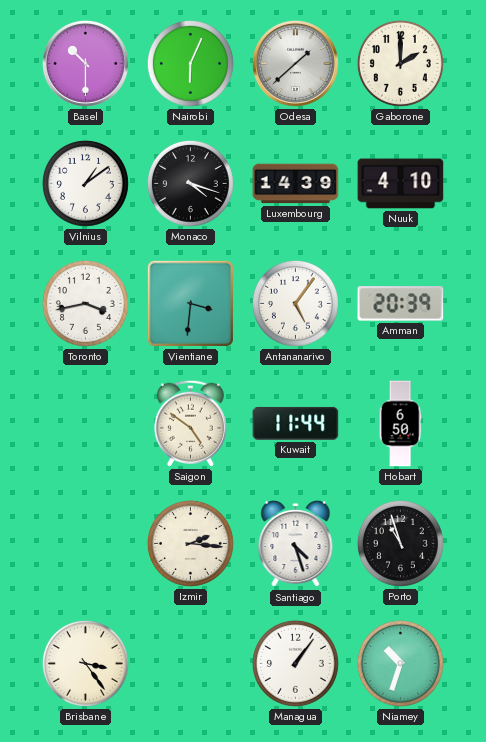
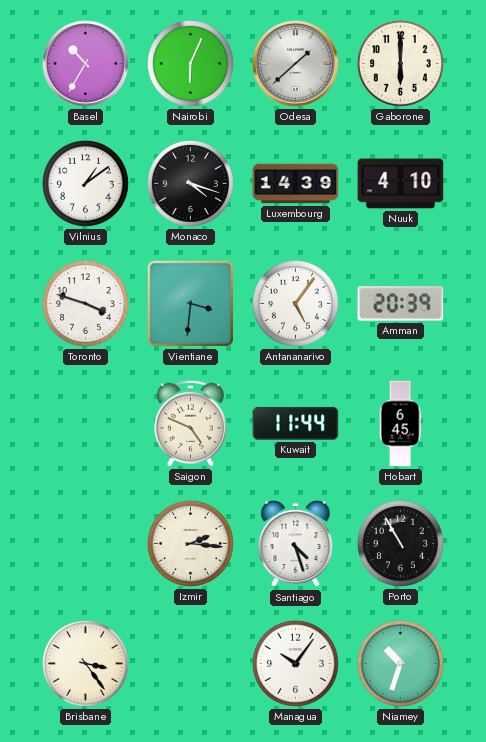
Basel: 10:30 -> 10:35
Gaborone: 2:00 -> 6:00
Toronto: 3:43 -> 3:48
Saigon: 4:51 -> 4:49
Hobart: 6:50 -> 6:45
Porto: 10:57 -> 10:55
Managua: 1:06 -> 10:06
